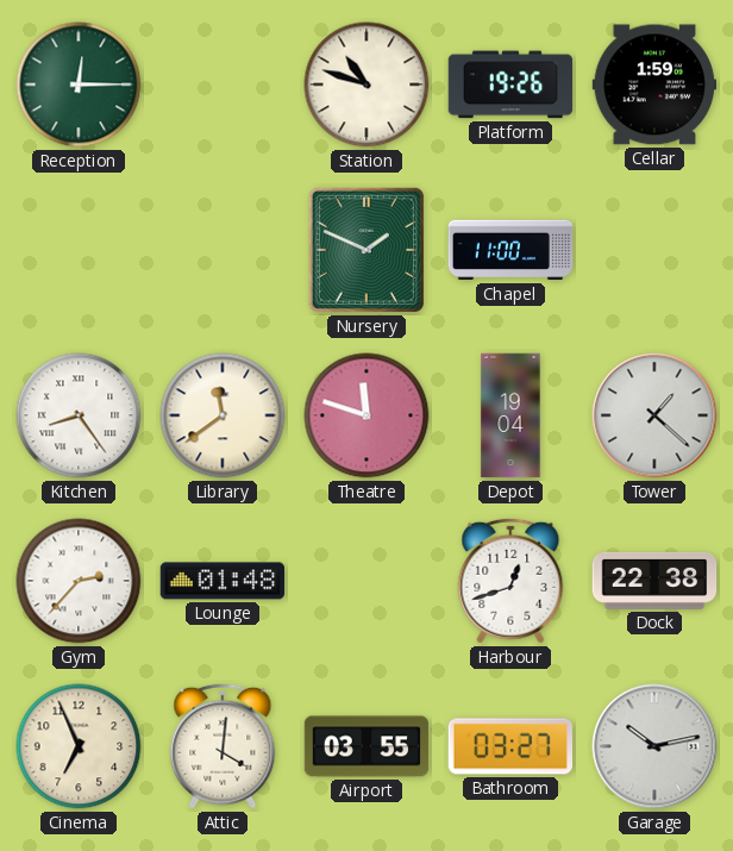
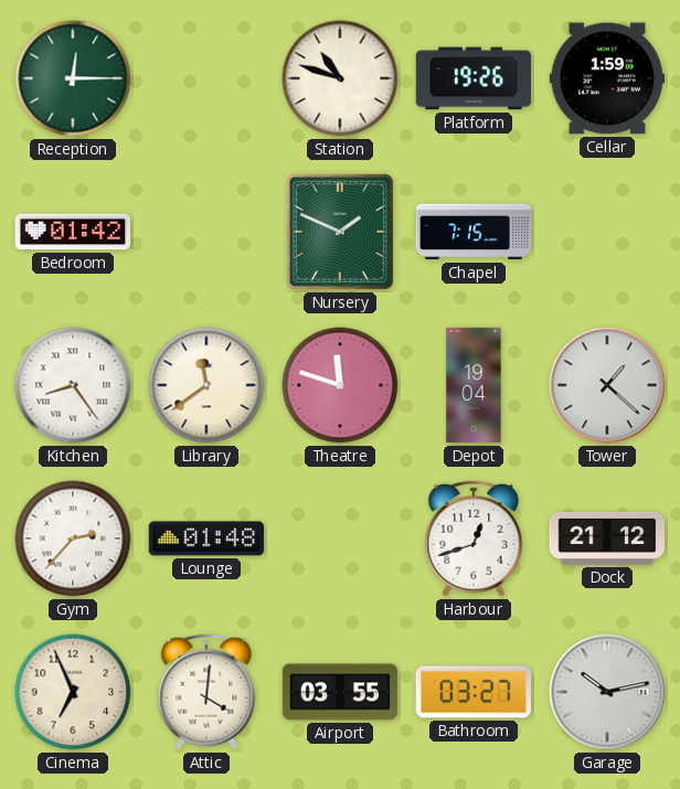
Bedroom: none -> 01:42
Chapel: 11:00 -> 7:15
Dock: 22:38 -> 21:12
